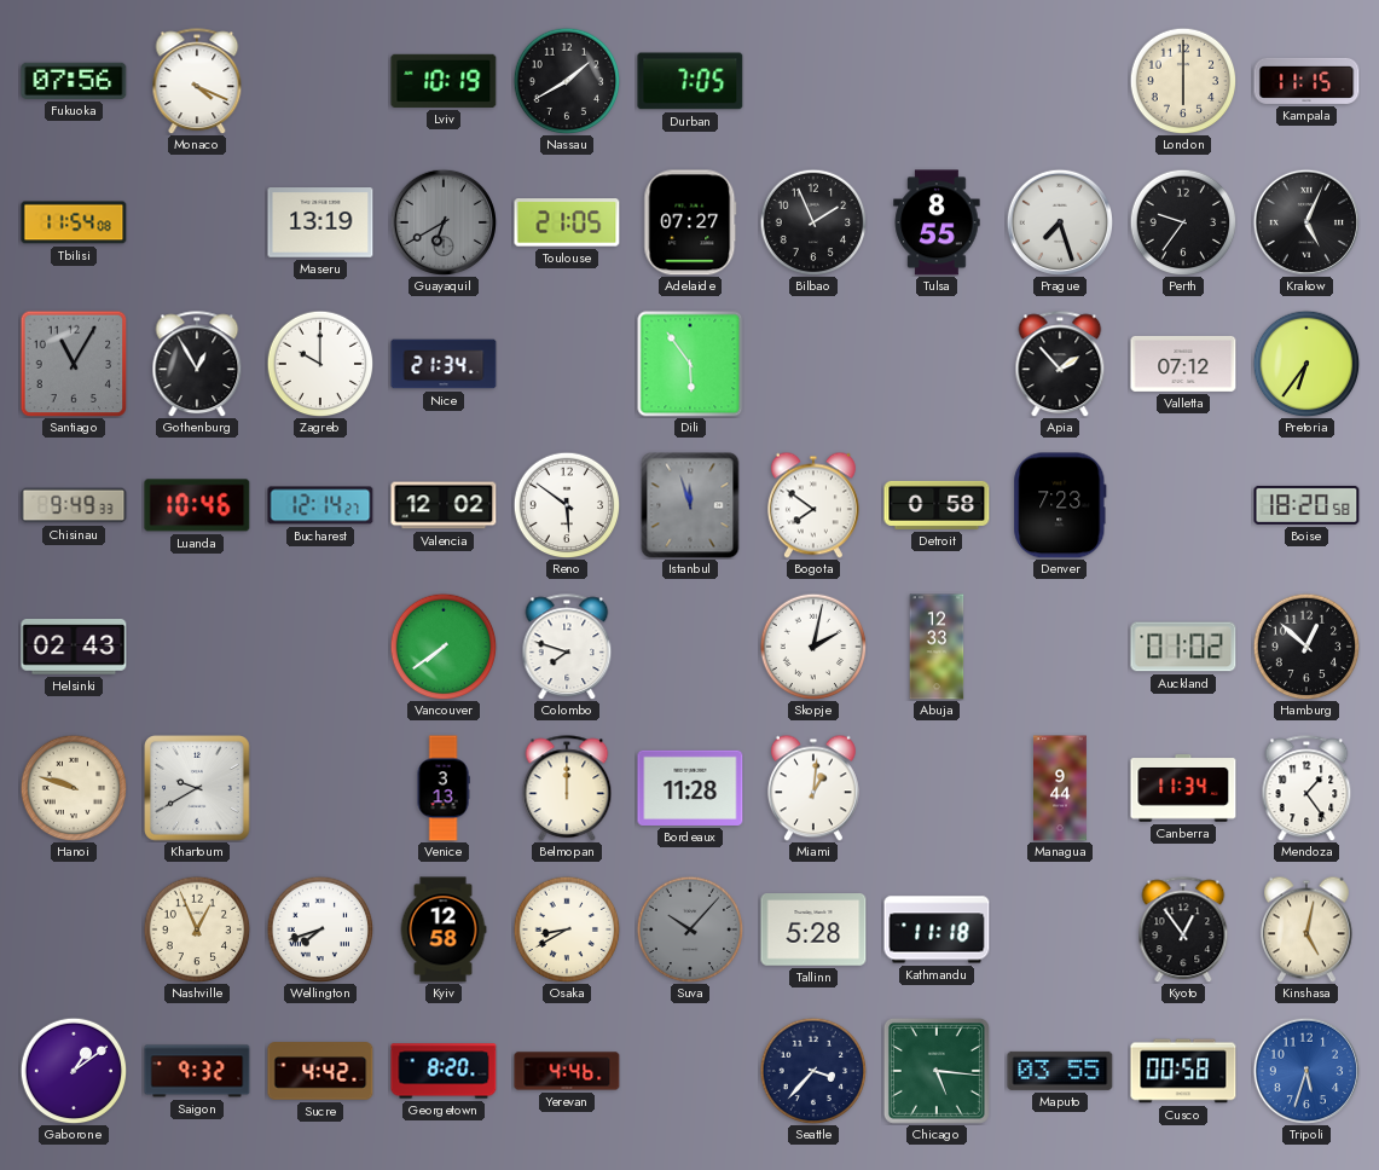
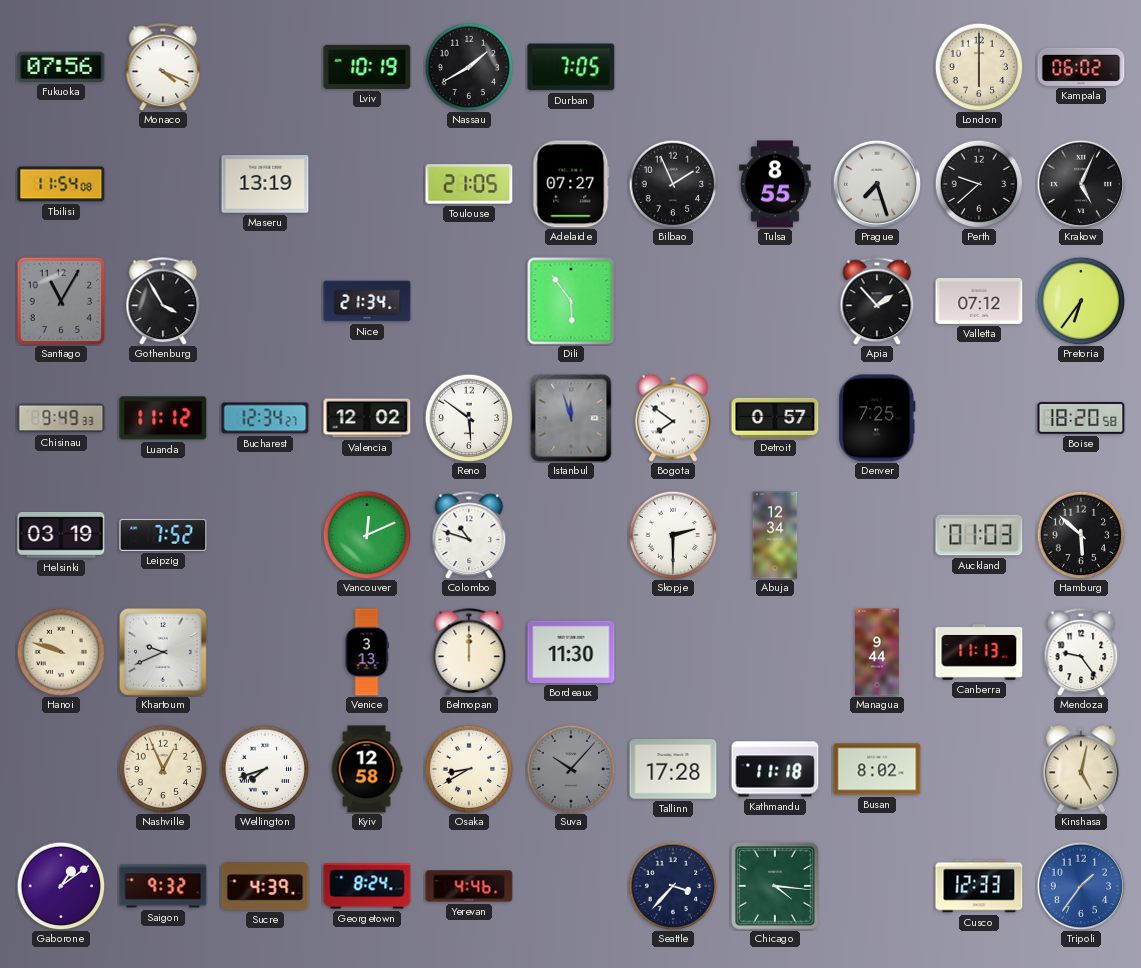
Kampala: 11:15 -> 06:02
Guayaquil: 6:40 -> none
Perth: 9:36 -> 9:38
Gothenburg: 12:55 -> 3:55
Zagreb: 10:00 -> none
Luanda: 10:46 -> 11:12
Bucharest: 12:14 -> 12:34
Detroit: 0:58 -> 0:57
Denver: 7:23 -> 7:25
Helsinki: 02:43 -> 03:19
Leipzig: none -> 7:52
Vancouver: 7:39 -> 12:11
Colombo: 7:48 -> 10:48
Skopje: 2:02 -> 2:30
Abuja: 12:33 -> 12:34
Auckland: 01:02 -> 01:03
Hamburg: 12:52 -> 5:52
Khartoum: 9:40 -> 9:41
Bordeaux: 11:28 -> 11:30
Miami: 1:01 -> none
Canberra: 11:34 -> 11:13
Mendoza: 1:24 -> 9:24
Tallinn: 5:28 -> 17:28
Busan: none -> 8:02
Kyoto: 12:54 -> none
Sucre: 4:42 -> 4:39
Georgetown: 8:20 -> 8:24
Chicago: 5:16 -> 4:16
Maputo: 03:55 -> none
Cusco: 00:58 -> 12:33
Tripoli: 5:33 -> 1:36
